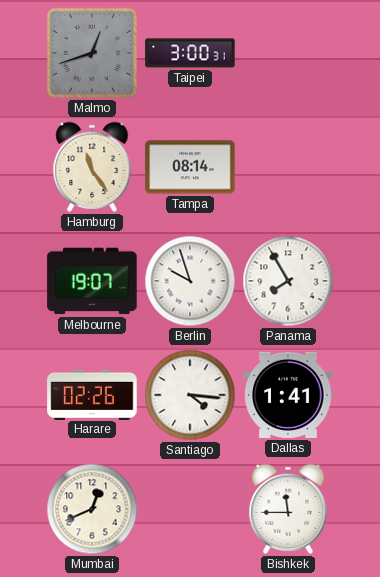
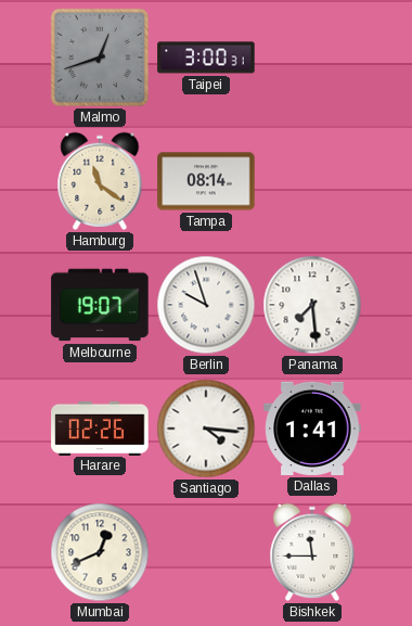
Hamburg: 11:24 -> 11:21
Panama: 7:55 -> 7:29
